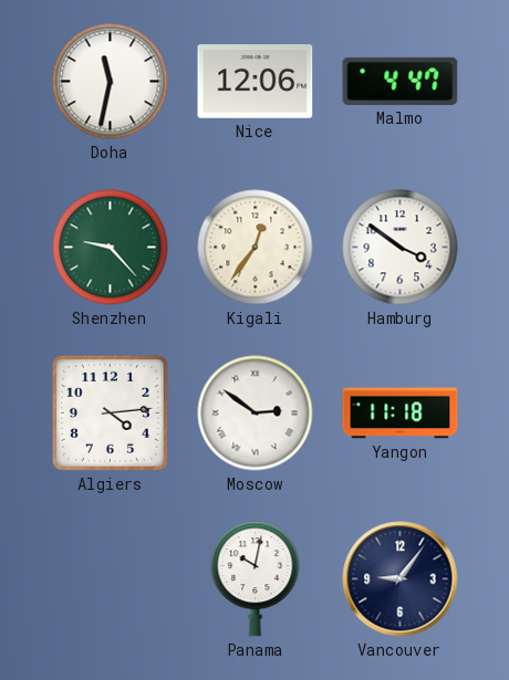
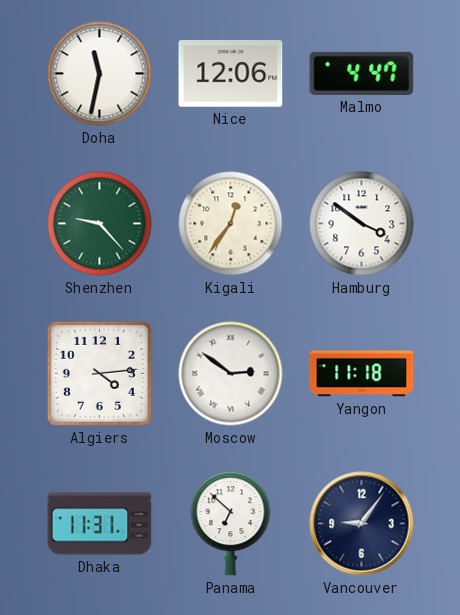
Dhaka: none -> 11:31
Panama: 10:02 -> 6:52
